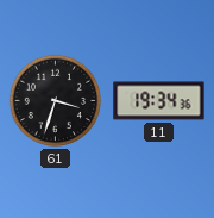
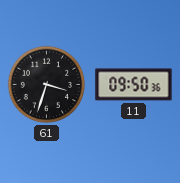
11: 19:34 -> 09:50
